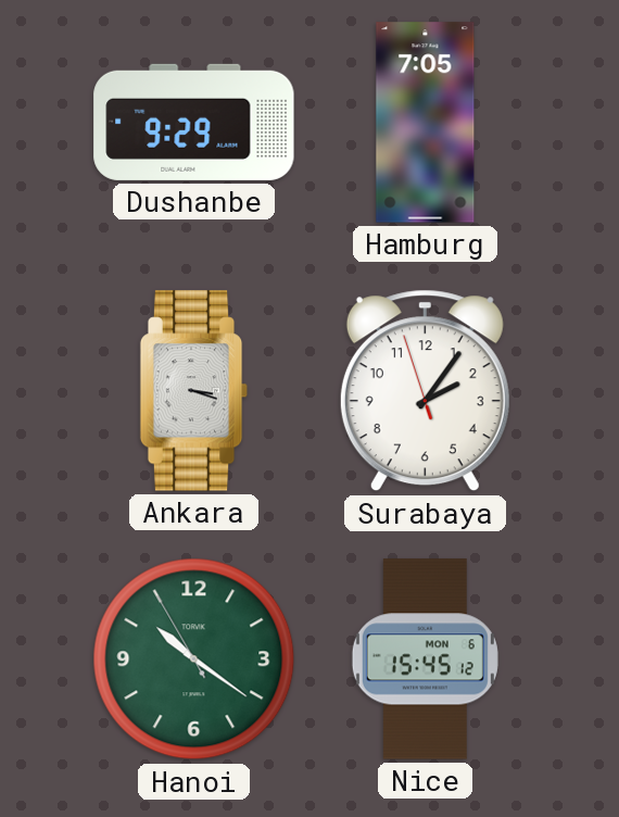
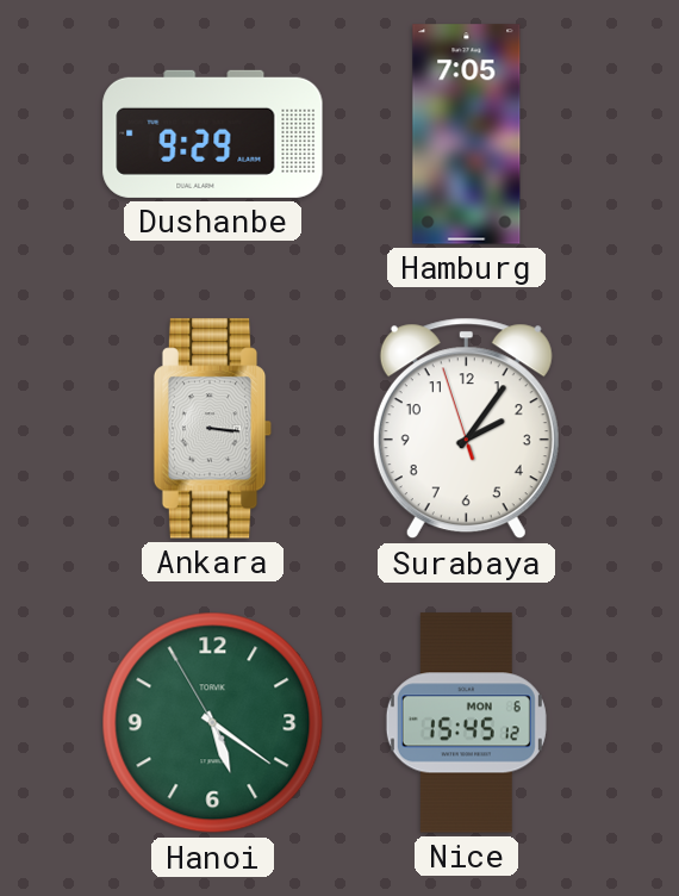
Ankara: 3:18 -> 3:16
Hanoi: 10:20 -> 5:20
